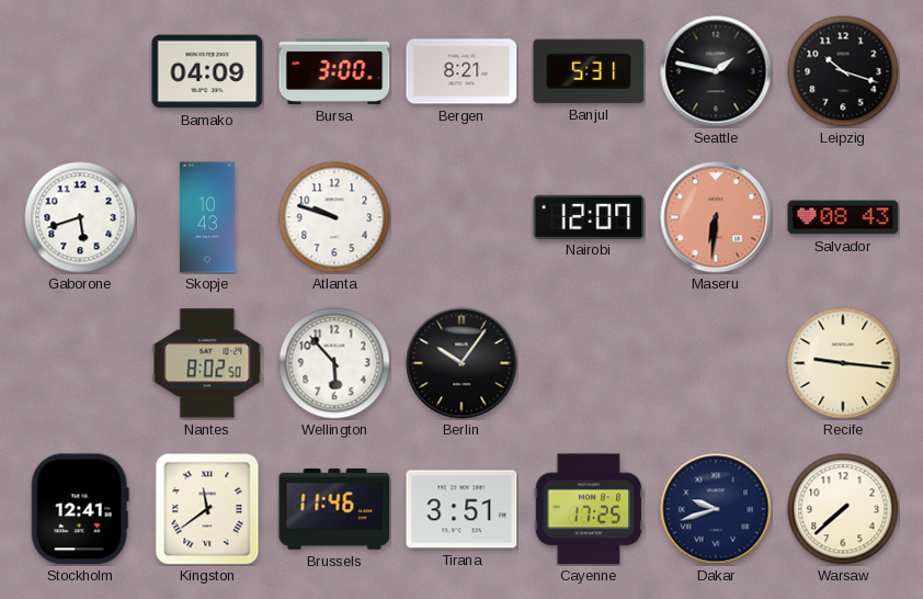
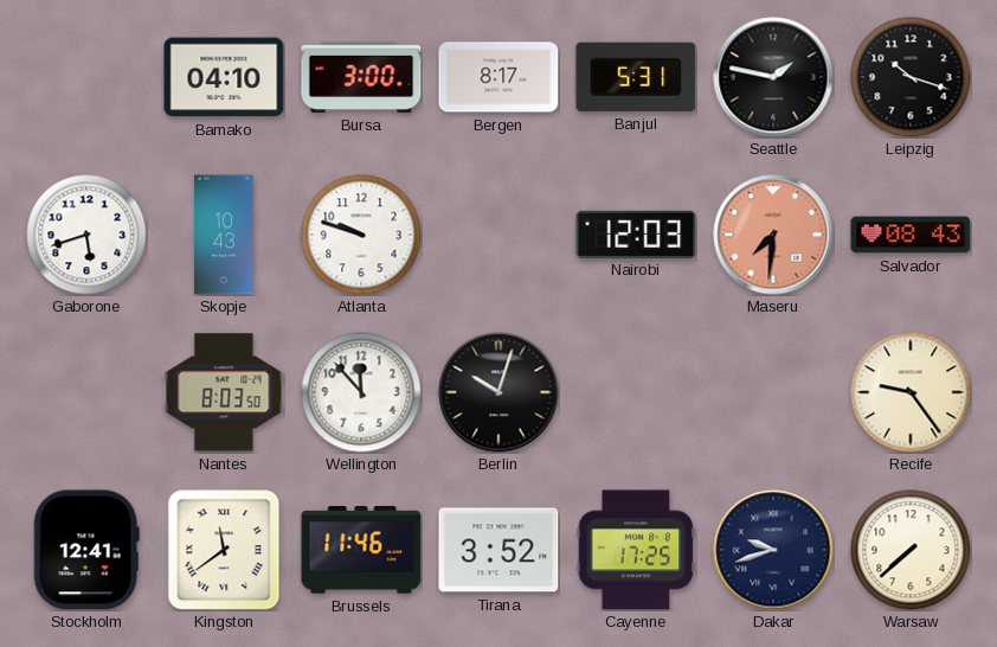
Bamako: 04:09 -> 04:10
Bergen: 8:21 -> 8:17
Nairobi: 12:07 -> 12:03
Maseru: 6:31 -> 7:31
Nantes: 8:02 -> 8:03
Wellington: 5:53 -> 11:53
Berlin: 10:06 -> 10:03
Recife: 9:16 -> 9:24
Tirana: 3:51 -> 3:52
